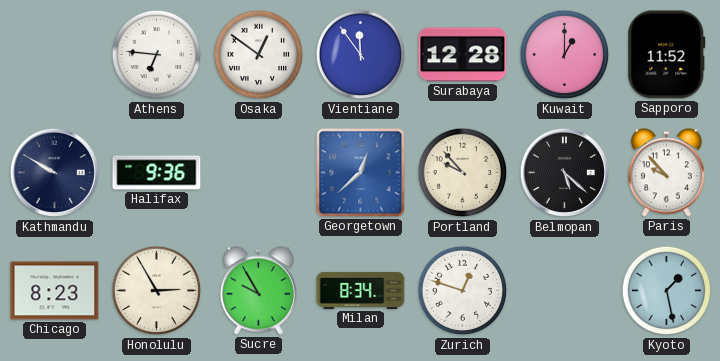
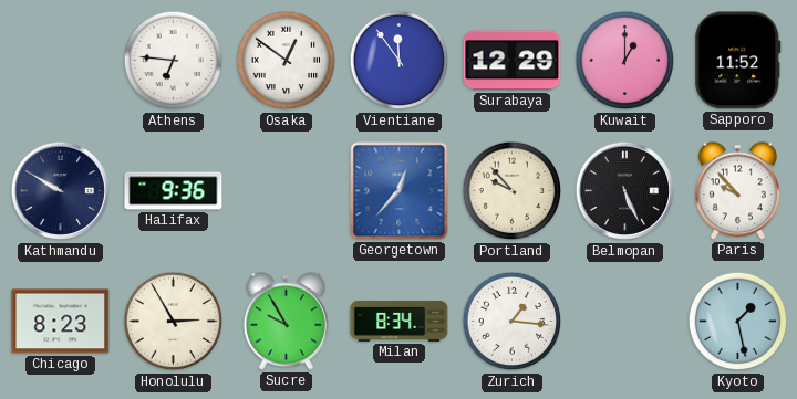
Surabaya: 12:28 -> 12:29
Georgetown: 12:38 -> 12:37
Belmopan: 5:22 -> 5:26
Zurich: 12:48 -> 1:16
